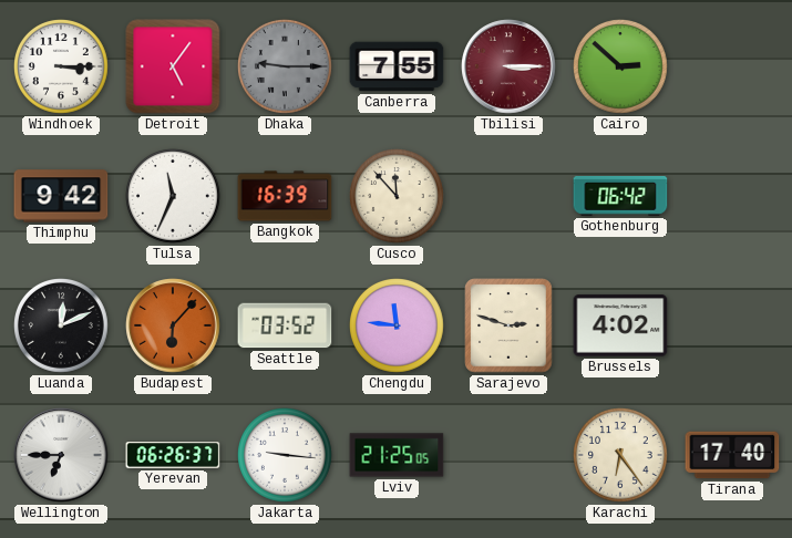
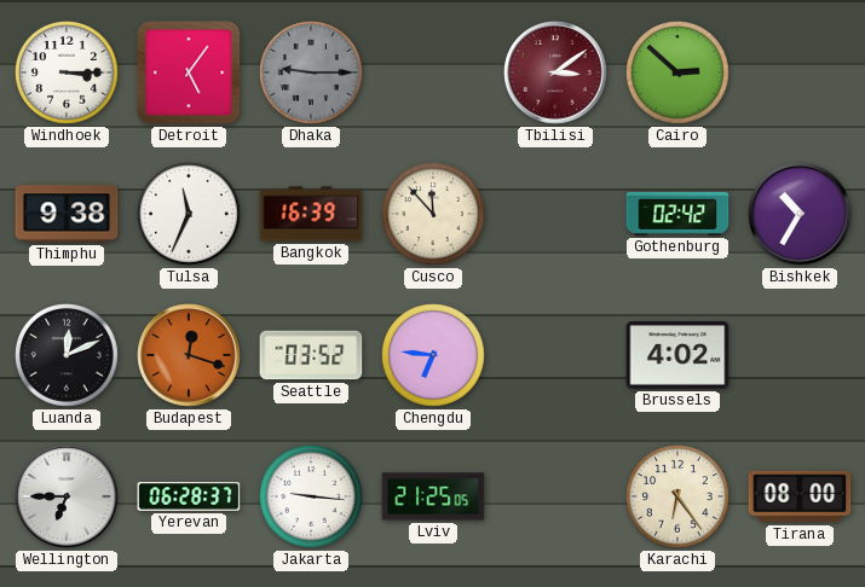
Canberra: 7:55 -> none
Tbilisi: 3:15 -> 3:09
Thimphu: 9:42 -> 9:38
Gothenburg: 06:42 -> 02:42
Bishkek: none -> 10:35
Budapest: 6:07 -> 12:18
Chengdu: 11:46 -> 6:46
Sarajevo: 2:48 -> none
Yerevan: 06:26 -> 06:28
Tirana: 17:40 -> 08:00
